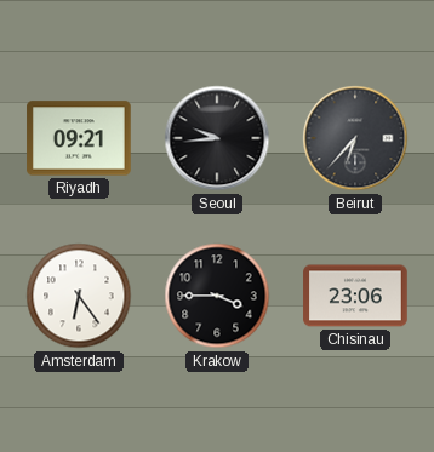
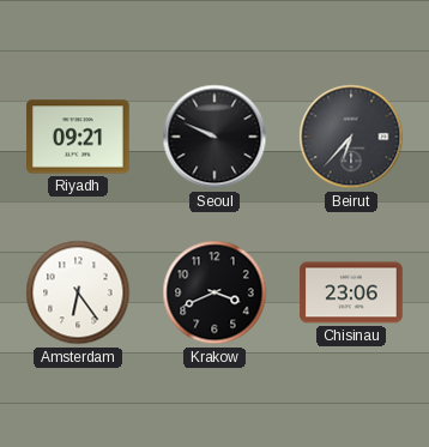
Seoul: 9:44 -> 9:49
Krakow: 3:45 -> 3:41
